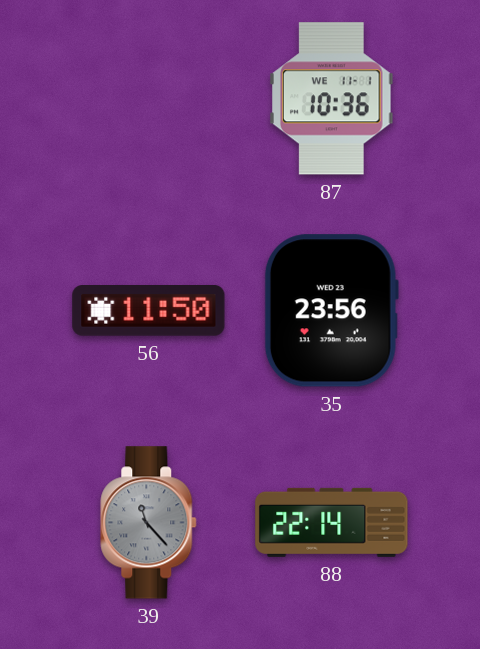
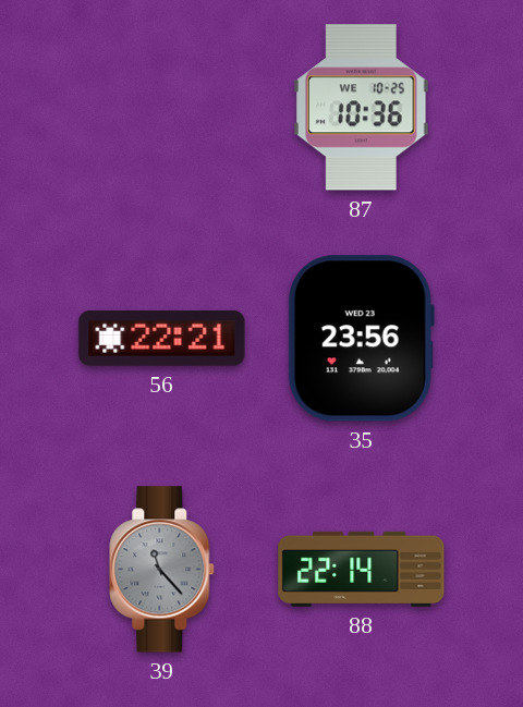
87 date: WE 11-1 -> WE 10-25
56: 11:50 -> 22:21
